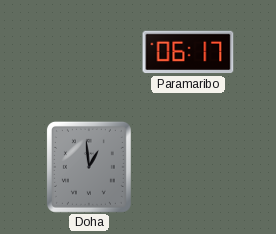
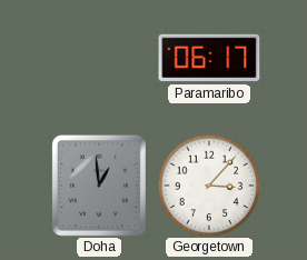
Georgetown: none -> 3:07
